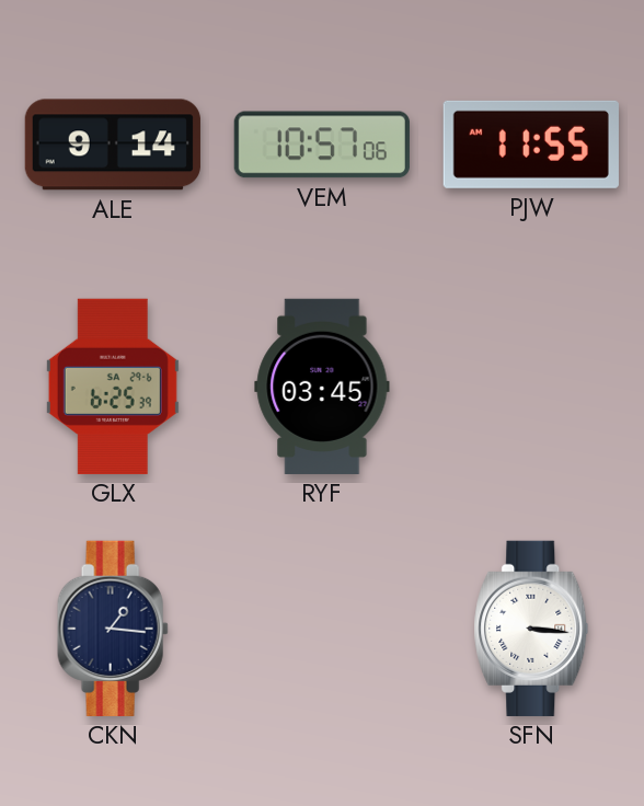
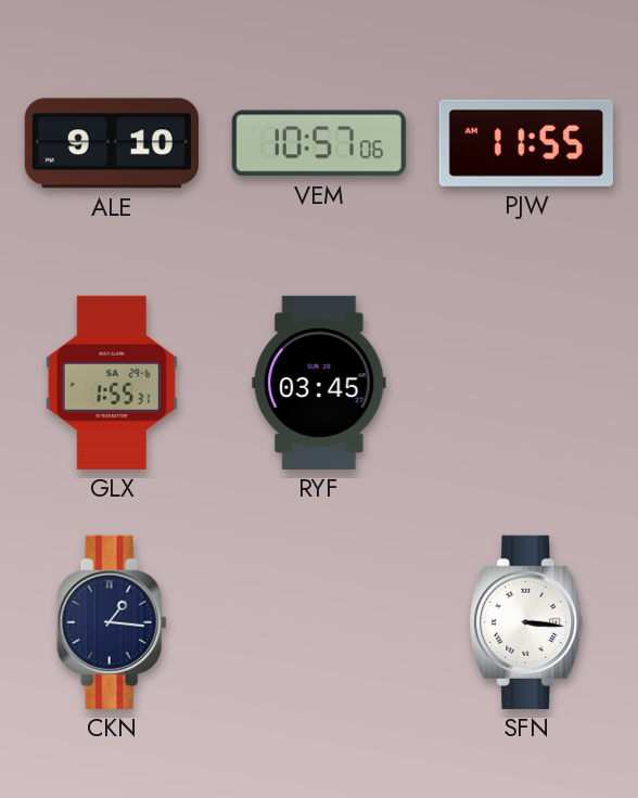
ALE: 9:14 -> 9:10
GLX: 6:25 -> 1:55
